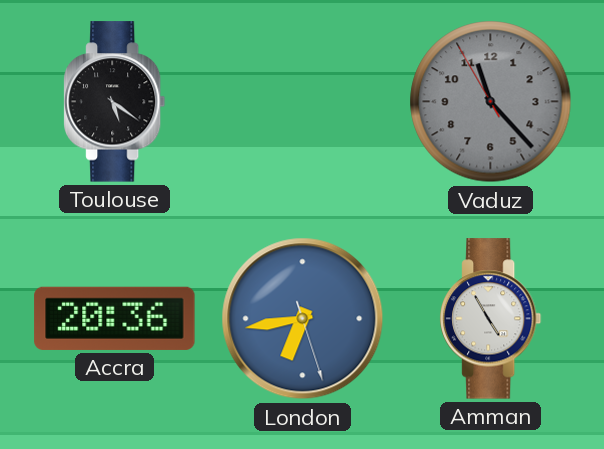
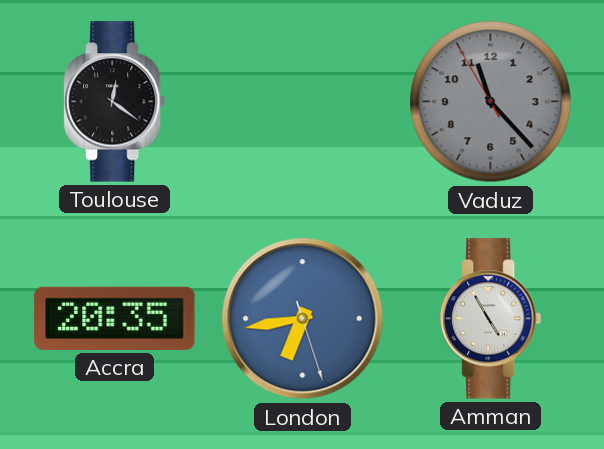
Toulouse: 5:21 -> 12:21
Accra: 20:36 -> 20:35
